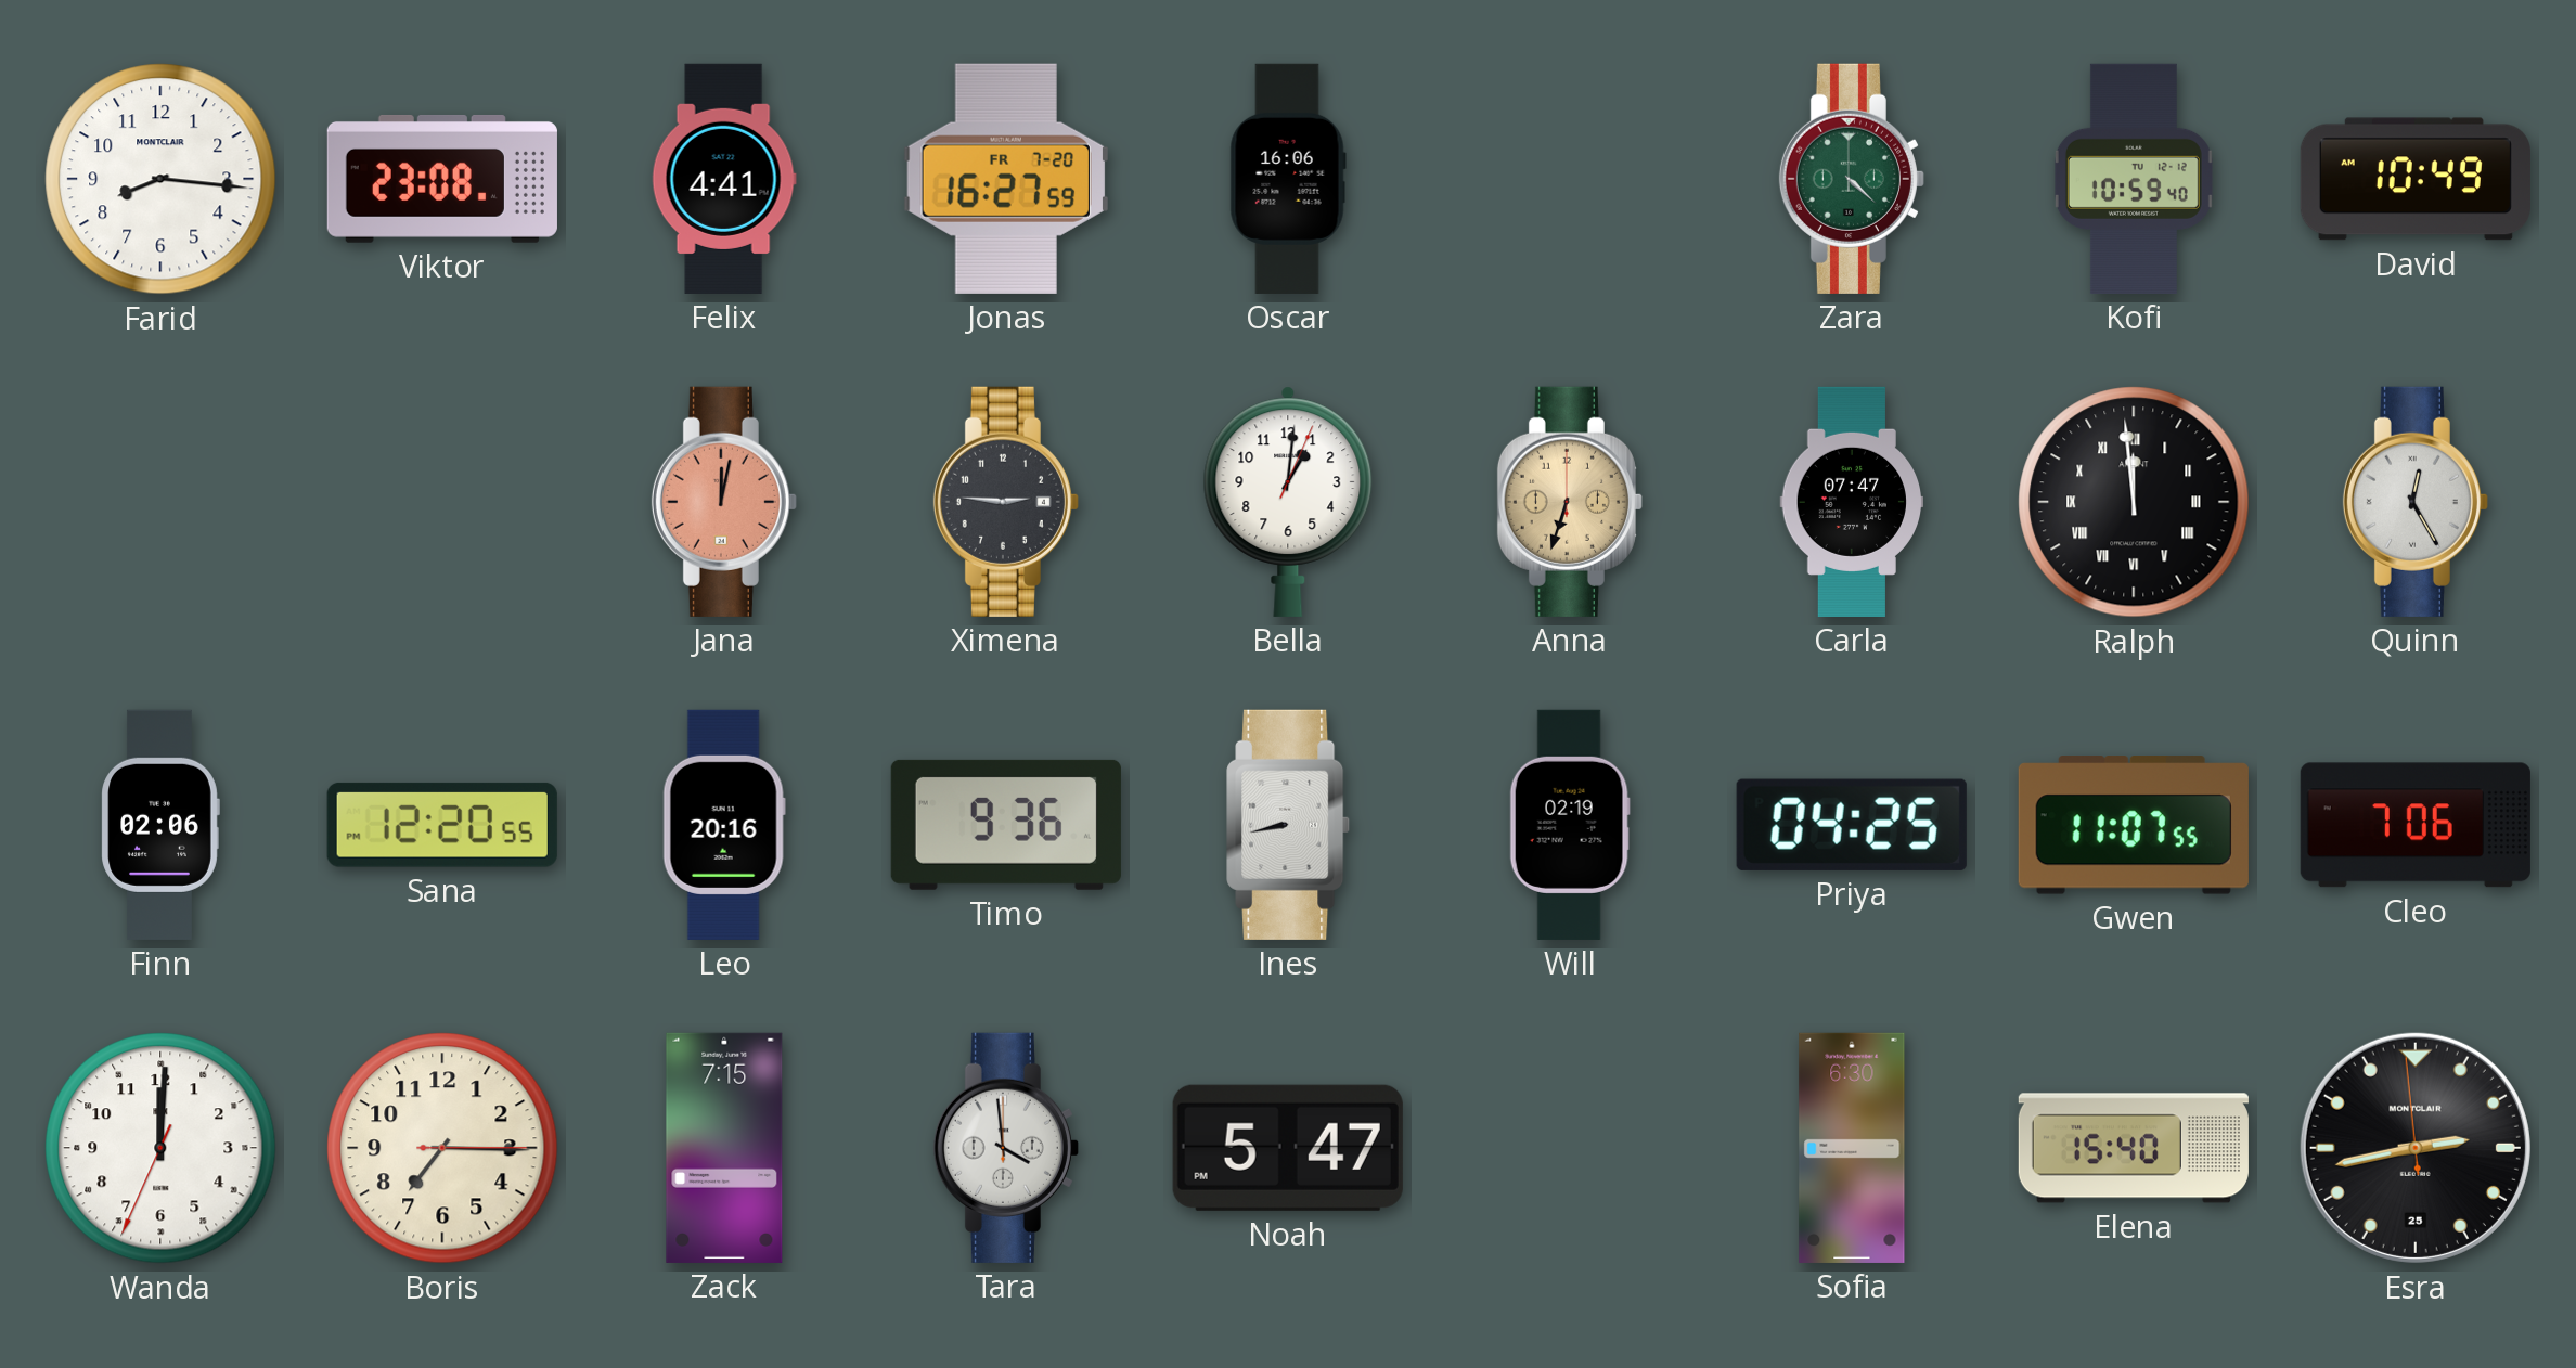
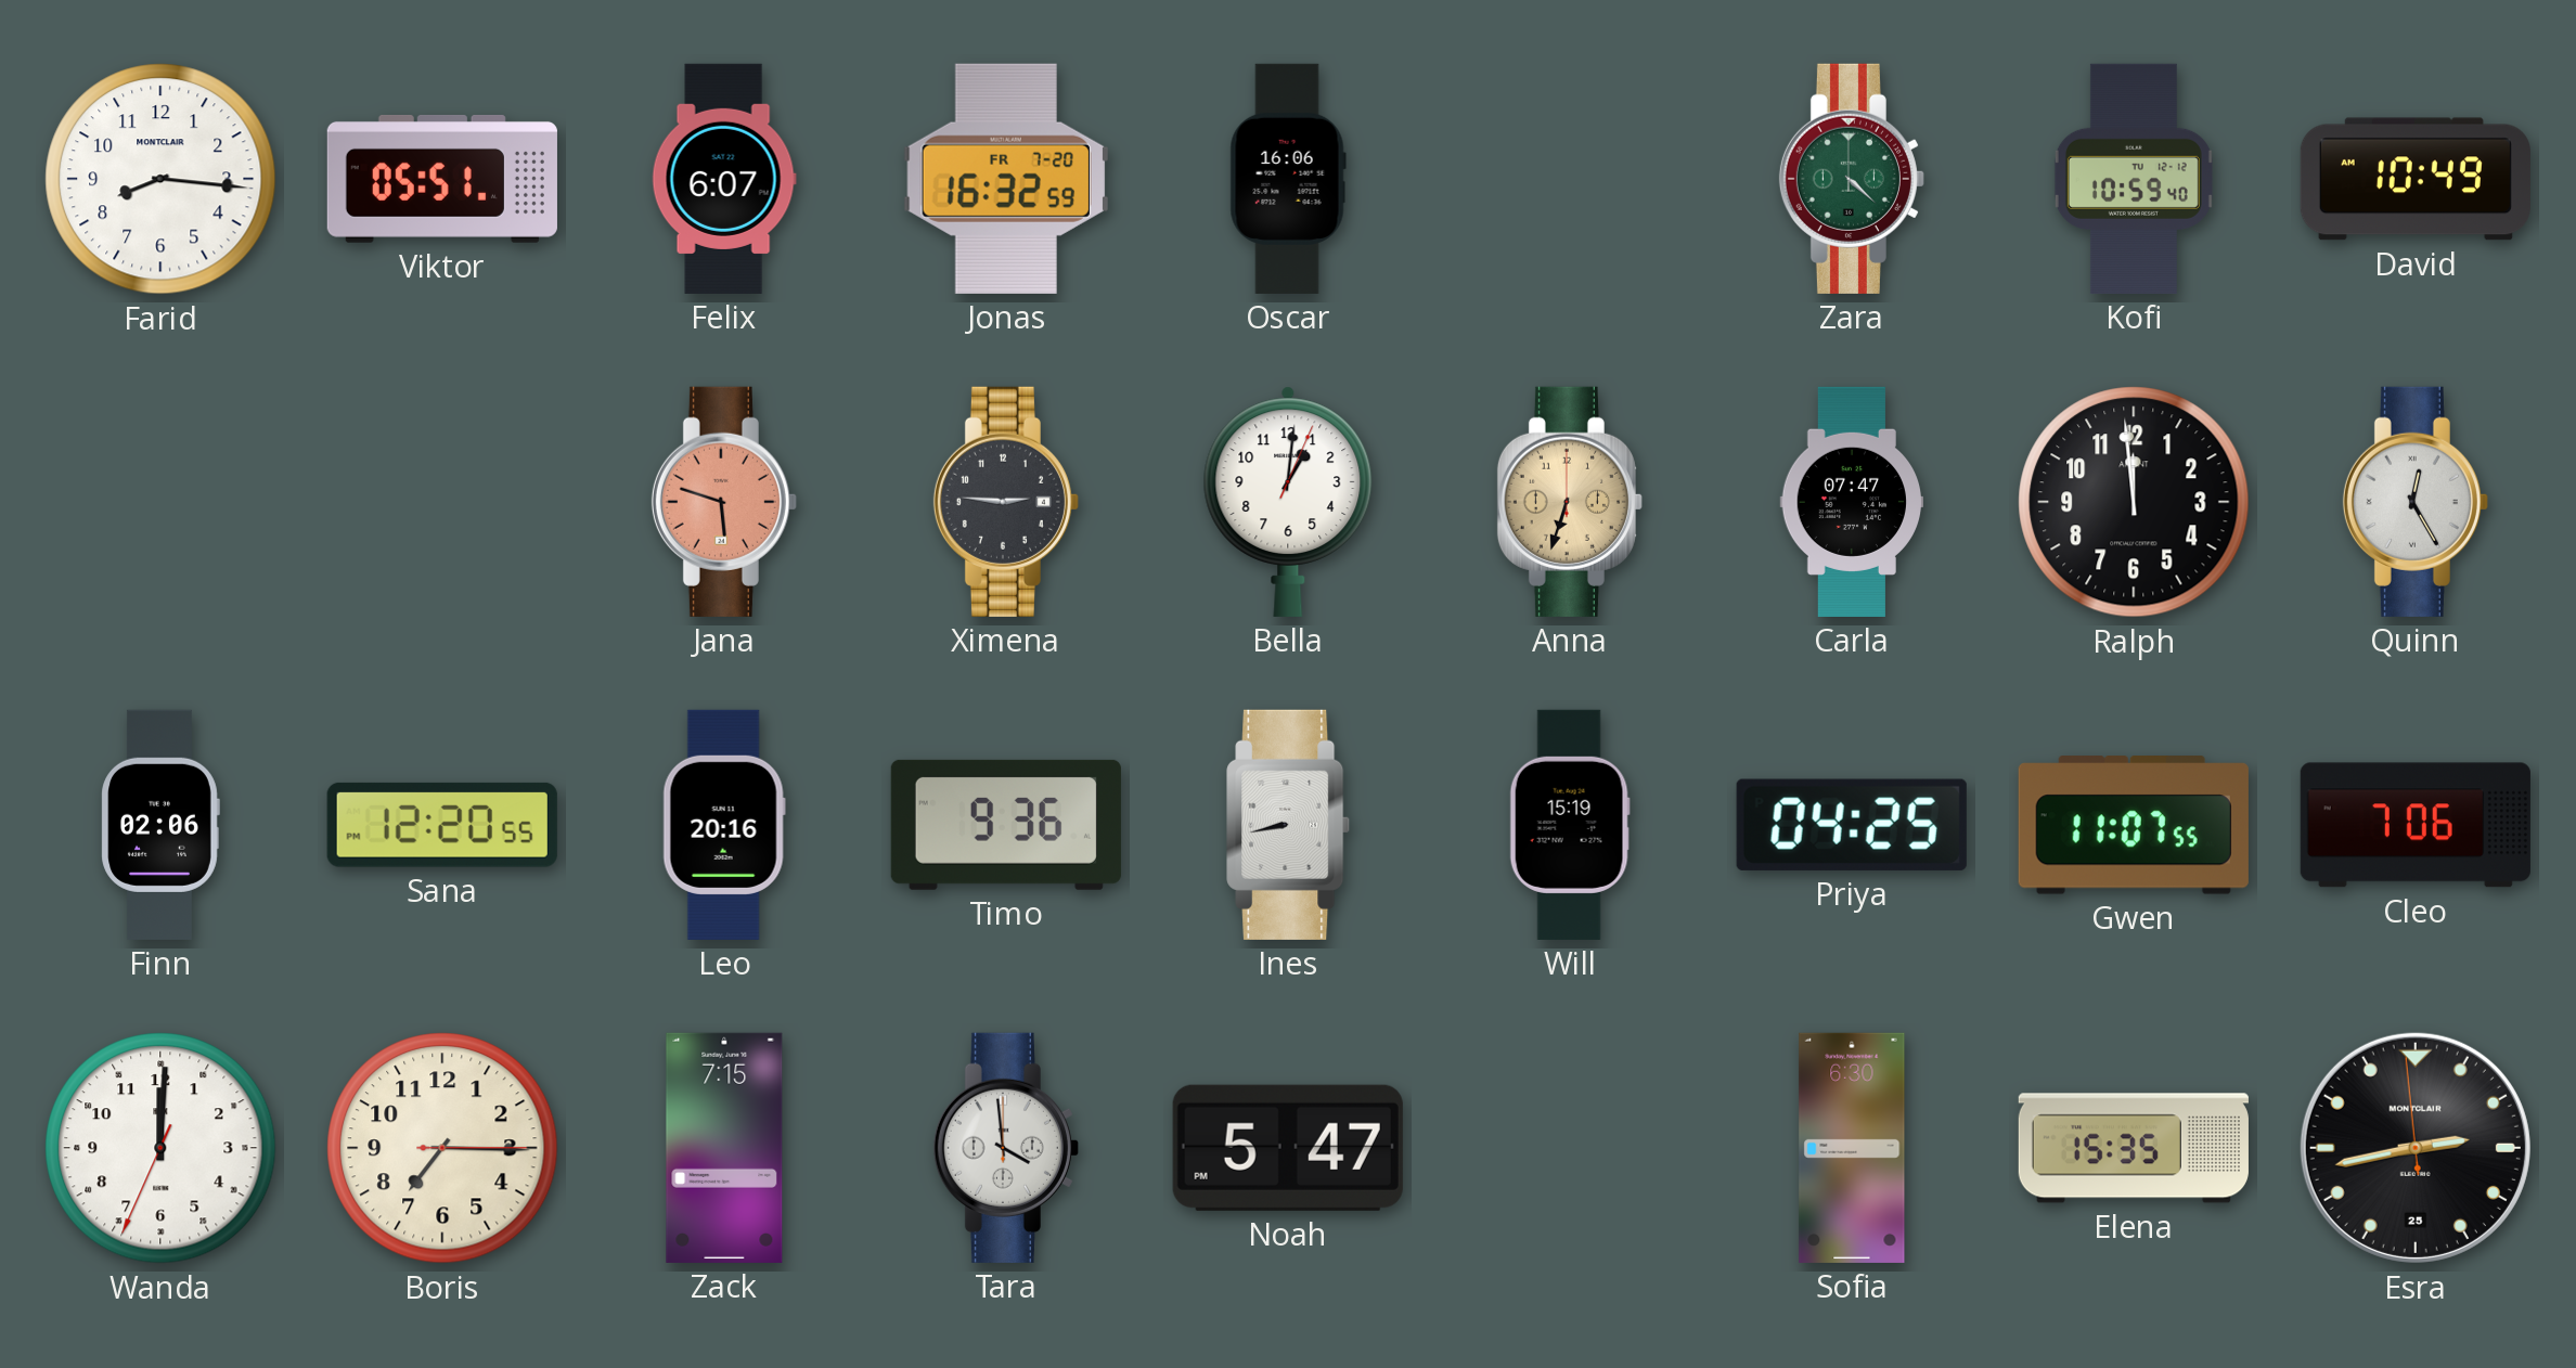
Viktor: 23:08 -> 05:51
Felix: 4:41 -> 6:07
Jonas: 16:27 -> 16:32
Jana: 12:02 -> 5:48
Ralph numerals: Roman -> Arabic
Will: 02:19 -> 15:19
Elena: 15:40 -> 15:35
